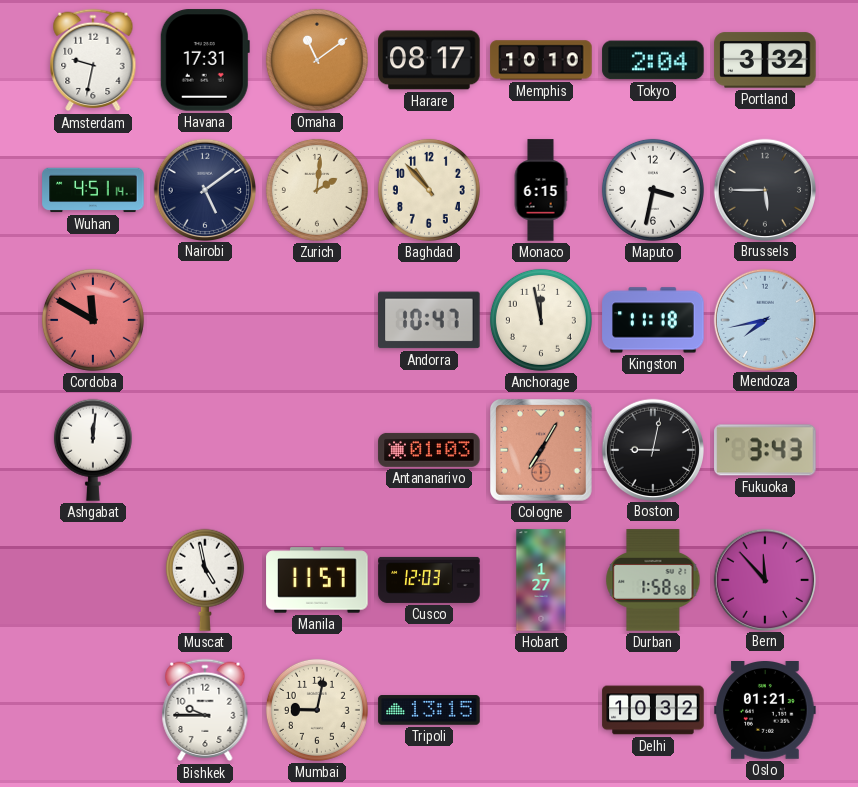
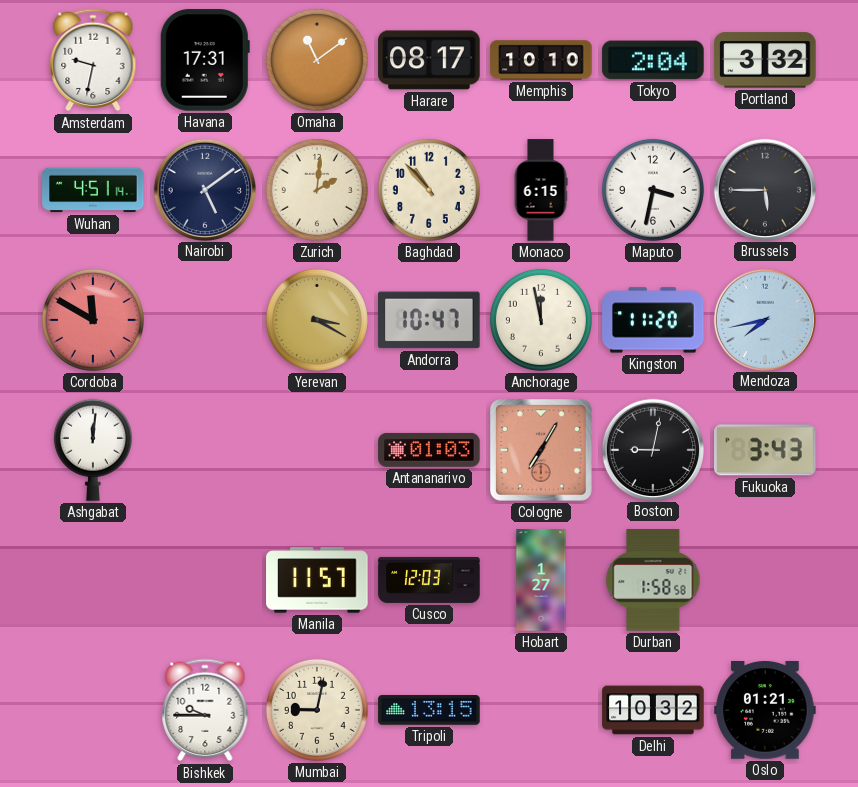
Yerevan: none -> 3:20
Kingston: 11:18 -> 11:20
Muscat: 4:58 -> none
Bern: 11:53 -> none
